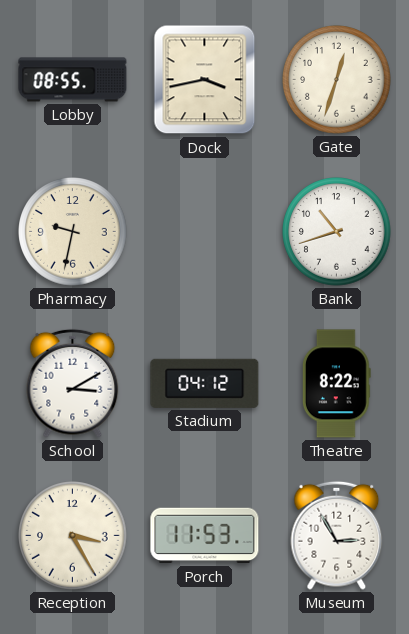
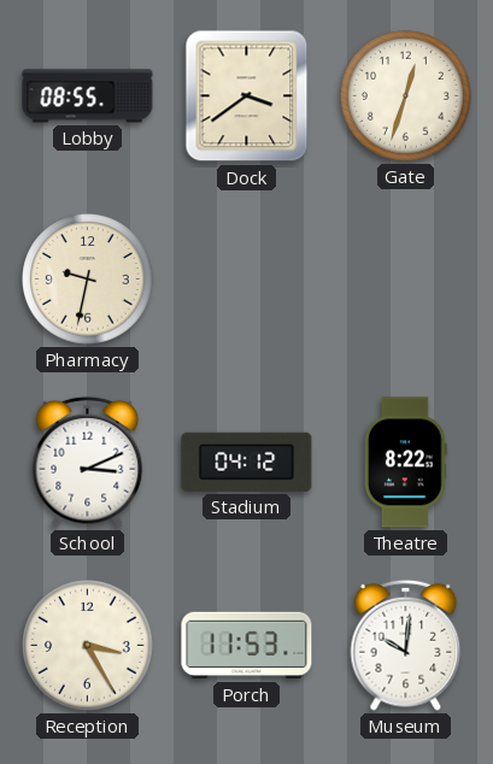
Dock: 3:43 -> 3:39
Bank: 10:42 -> none
School: 3:10 -> 3:11
Museum: 2:55 -> 10:01
